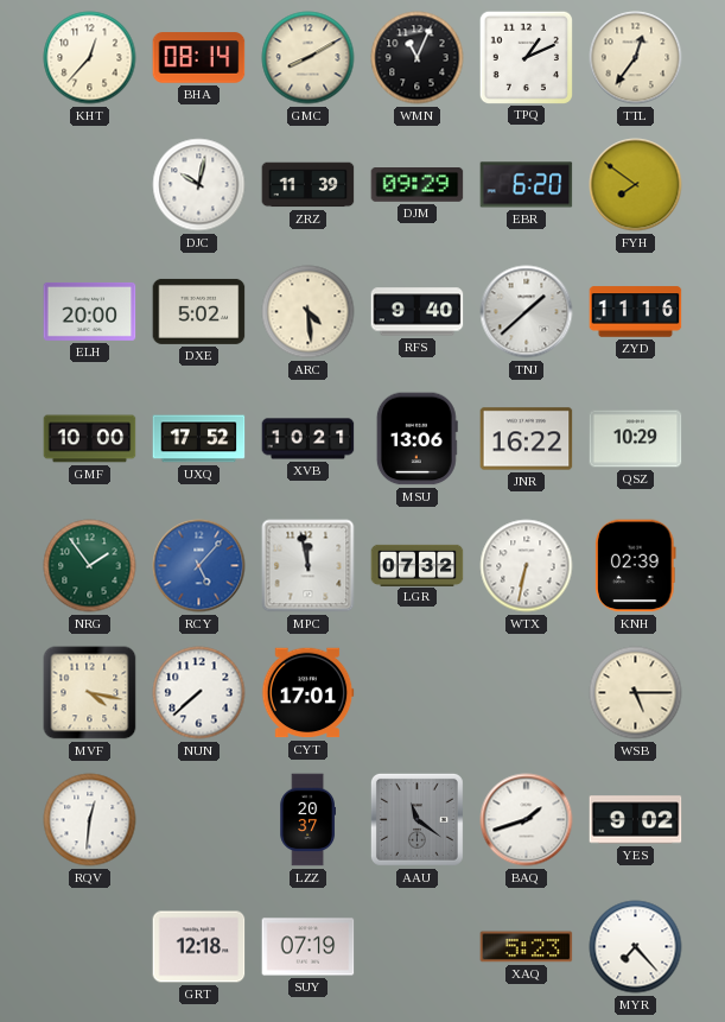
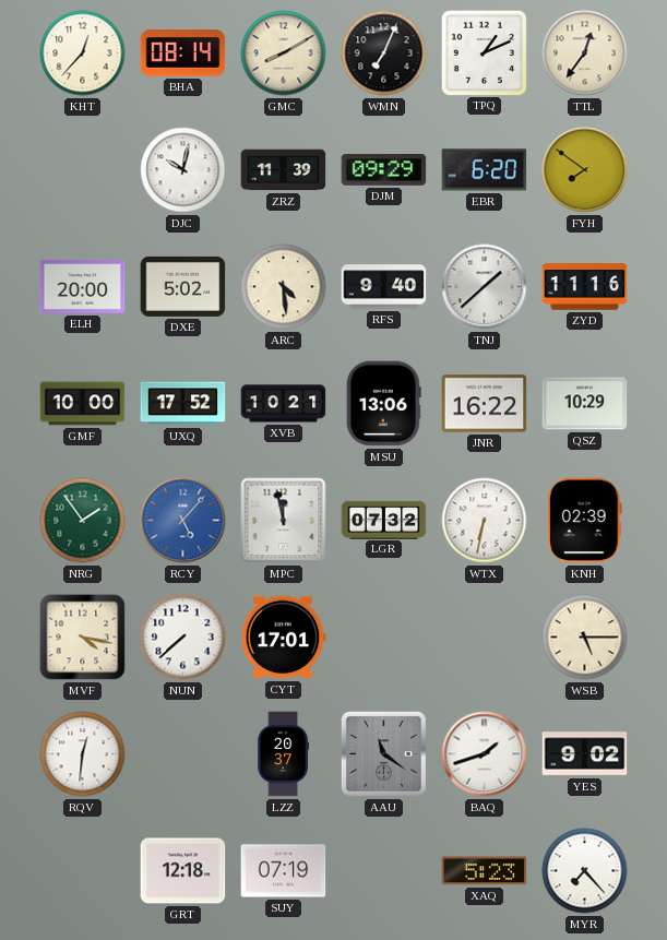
WMN: 11:04 -> 7:04
